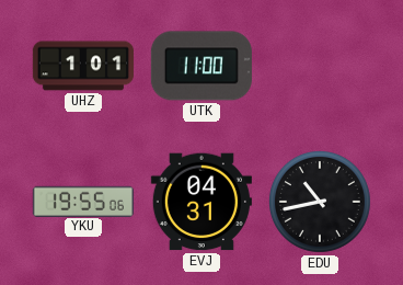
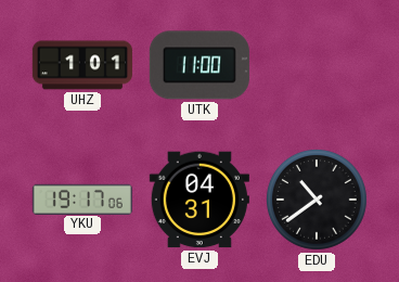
YKU: 19:55 -> 19:17
EDU: 10:43 -> 10:39
